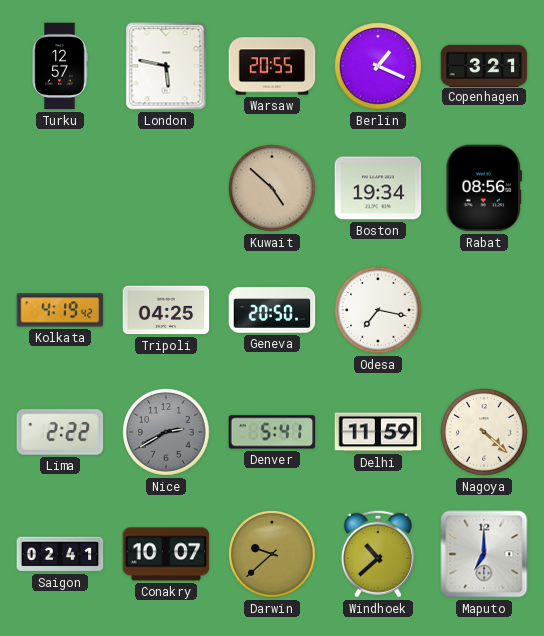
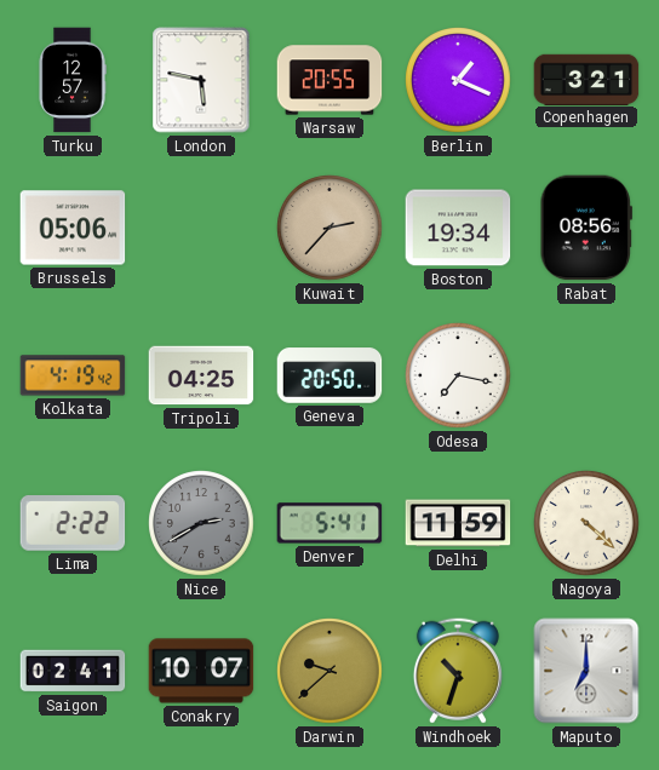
Brussels: none -> 05:06
Kuwait: 4:52 -> 2:37
Windhoek: 10:38 -> 10:33
